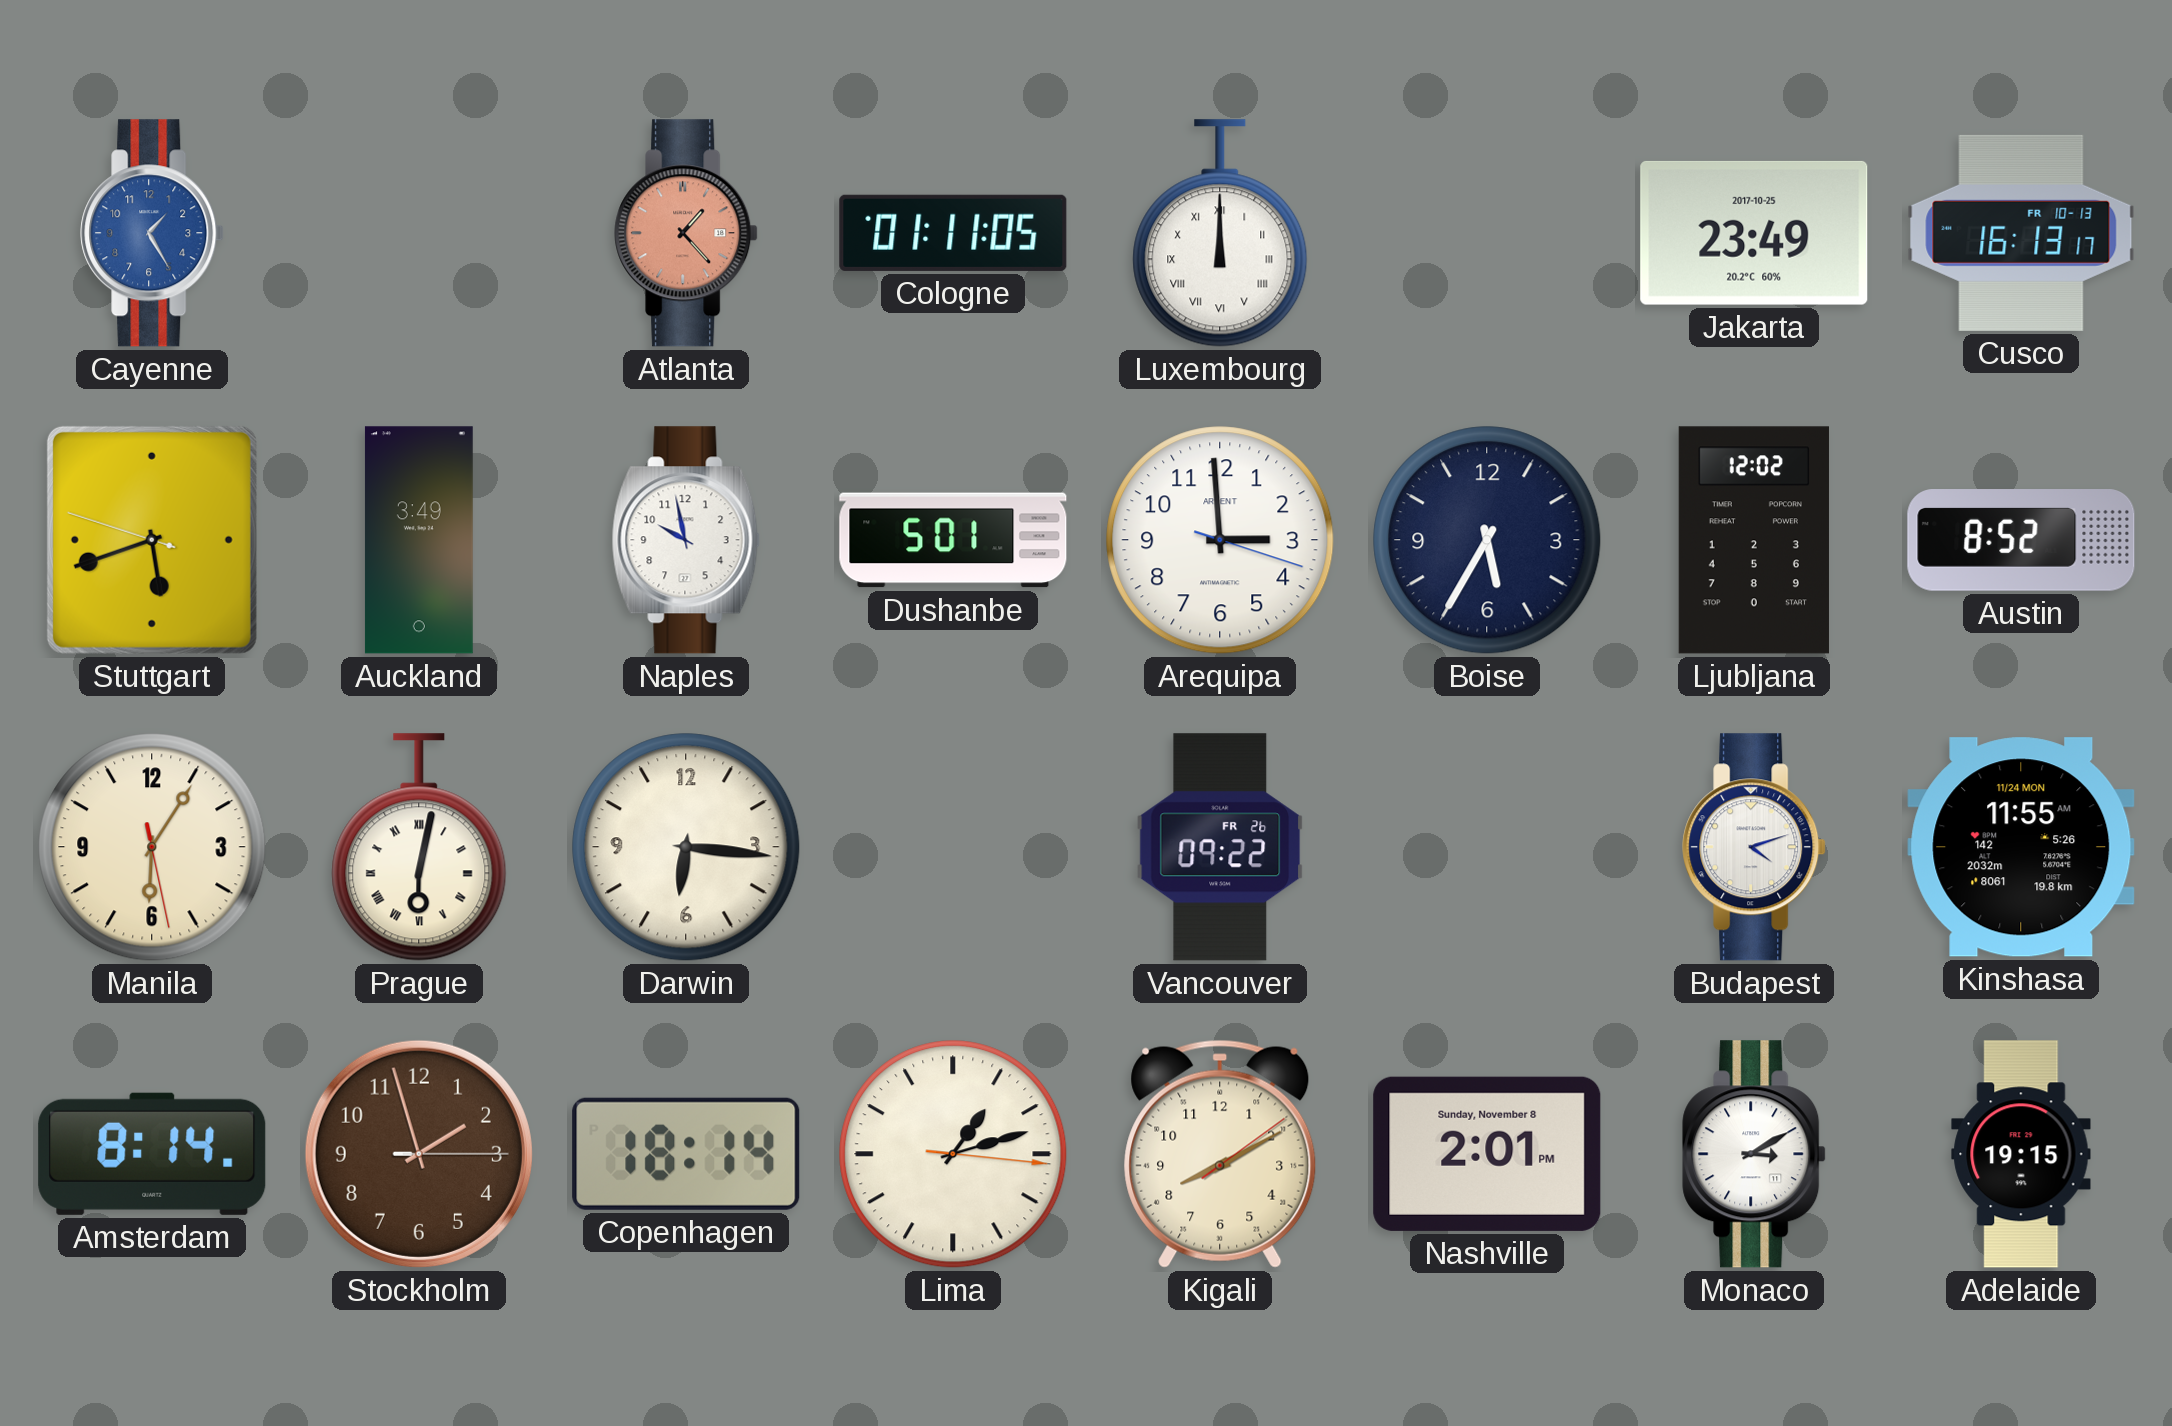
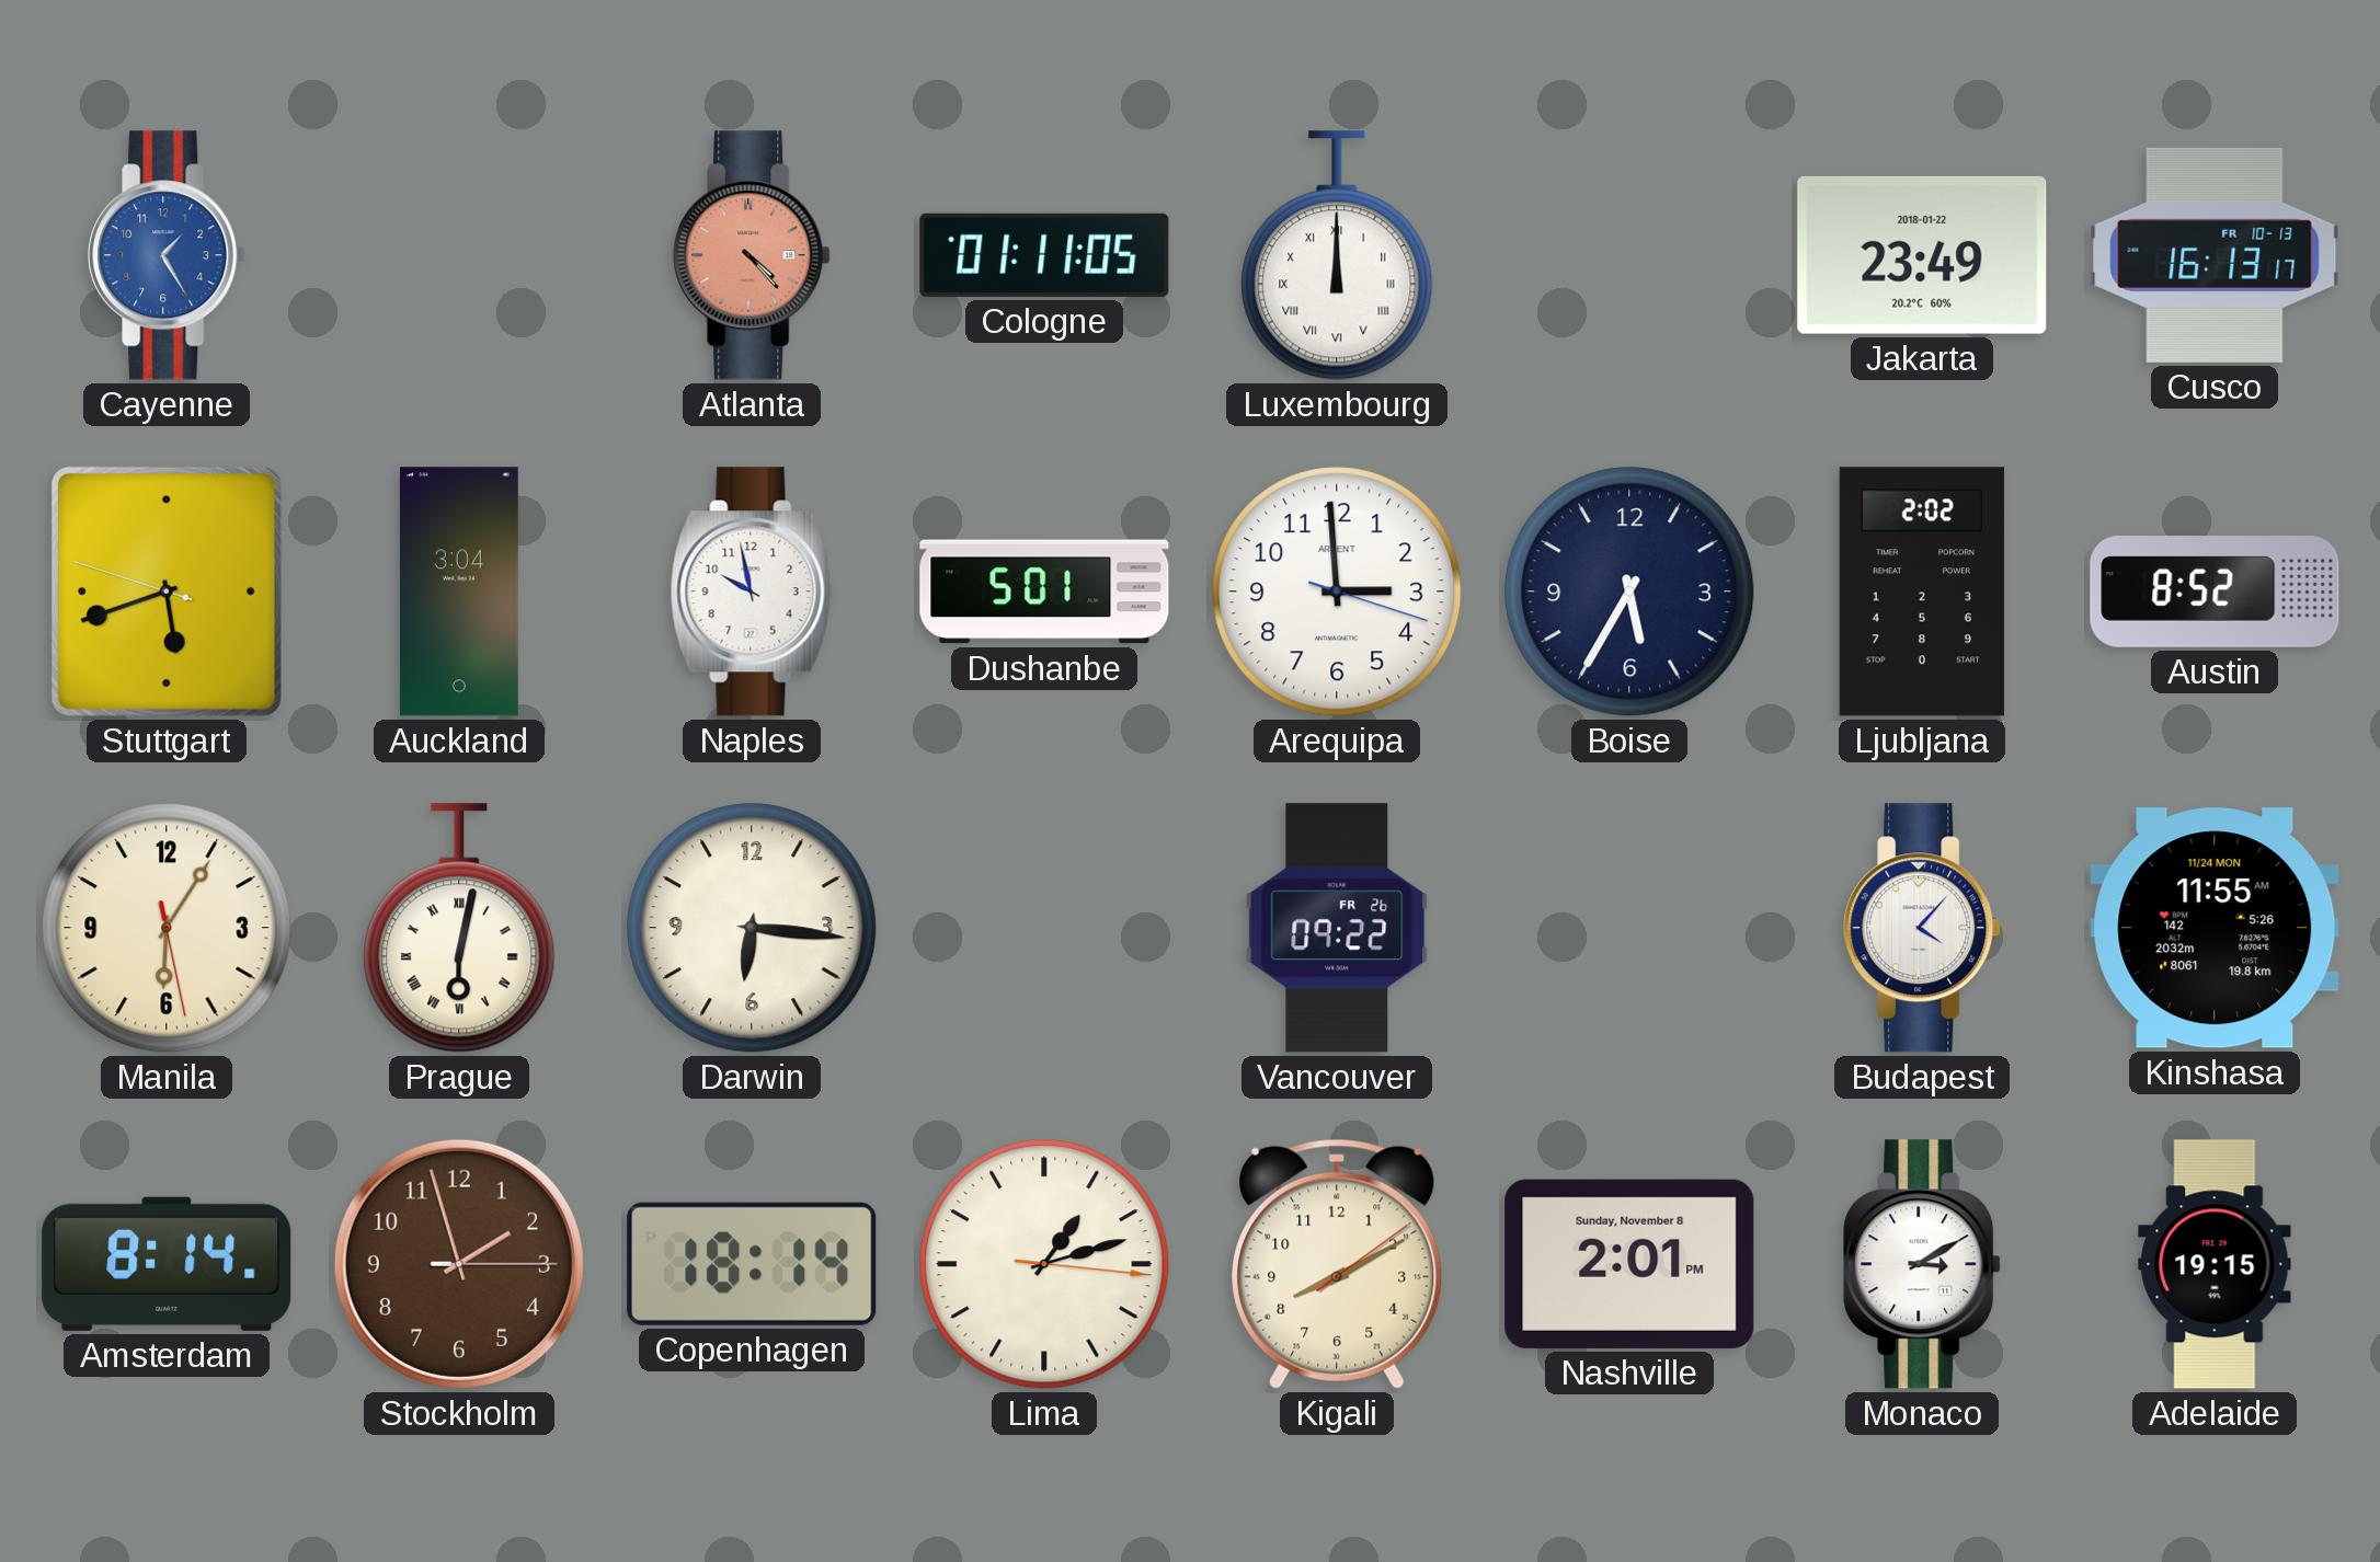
Atlanta: 1:23 -> 4:23
Jakarta date: 2017-10-25 -> 2018-01-22
Auckland: 3:49 -> 3:04
Ljubljana: 12:02 -> 2:02
Budapest: 4:12 -> 4:07
